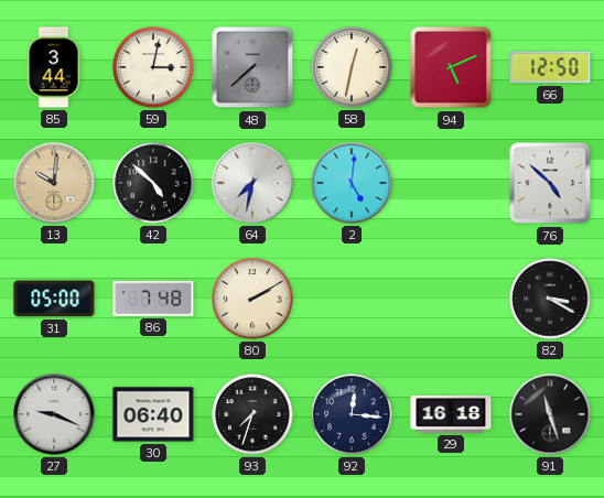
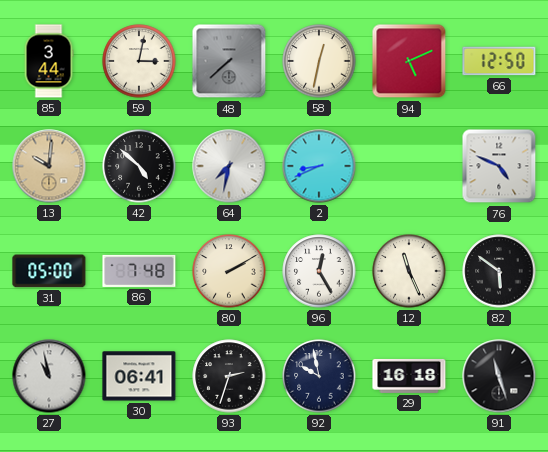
2: 5:01 -> 8:41
76: 4:52 -> 4:49
96: none -> 12:25
12: none -> 11:26
82: 3:20 -> 5:51
27: 9:19 -> 10:58
30: 06:40 -> 06:41
93: 7:33 -> 2:33
92: 12:16 -> 9:58
